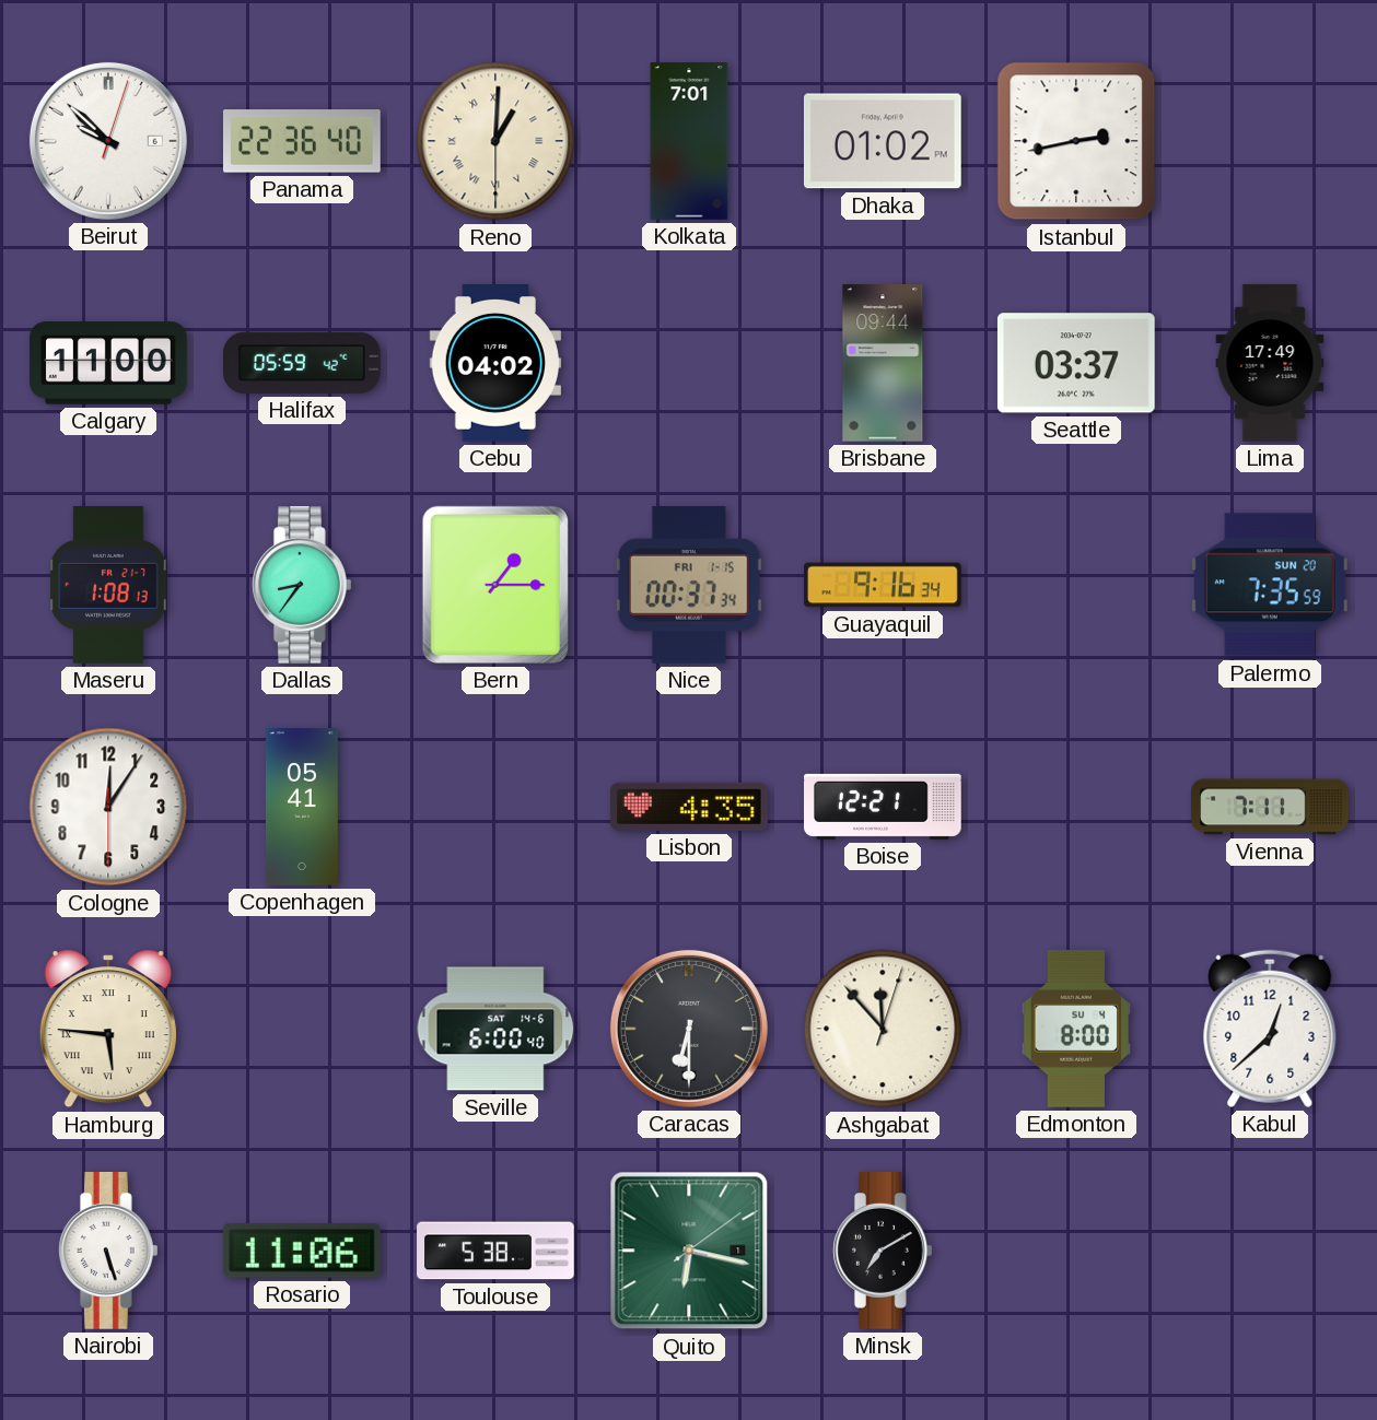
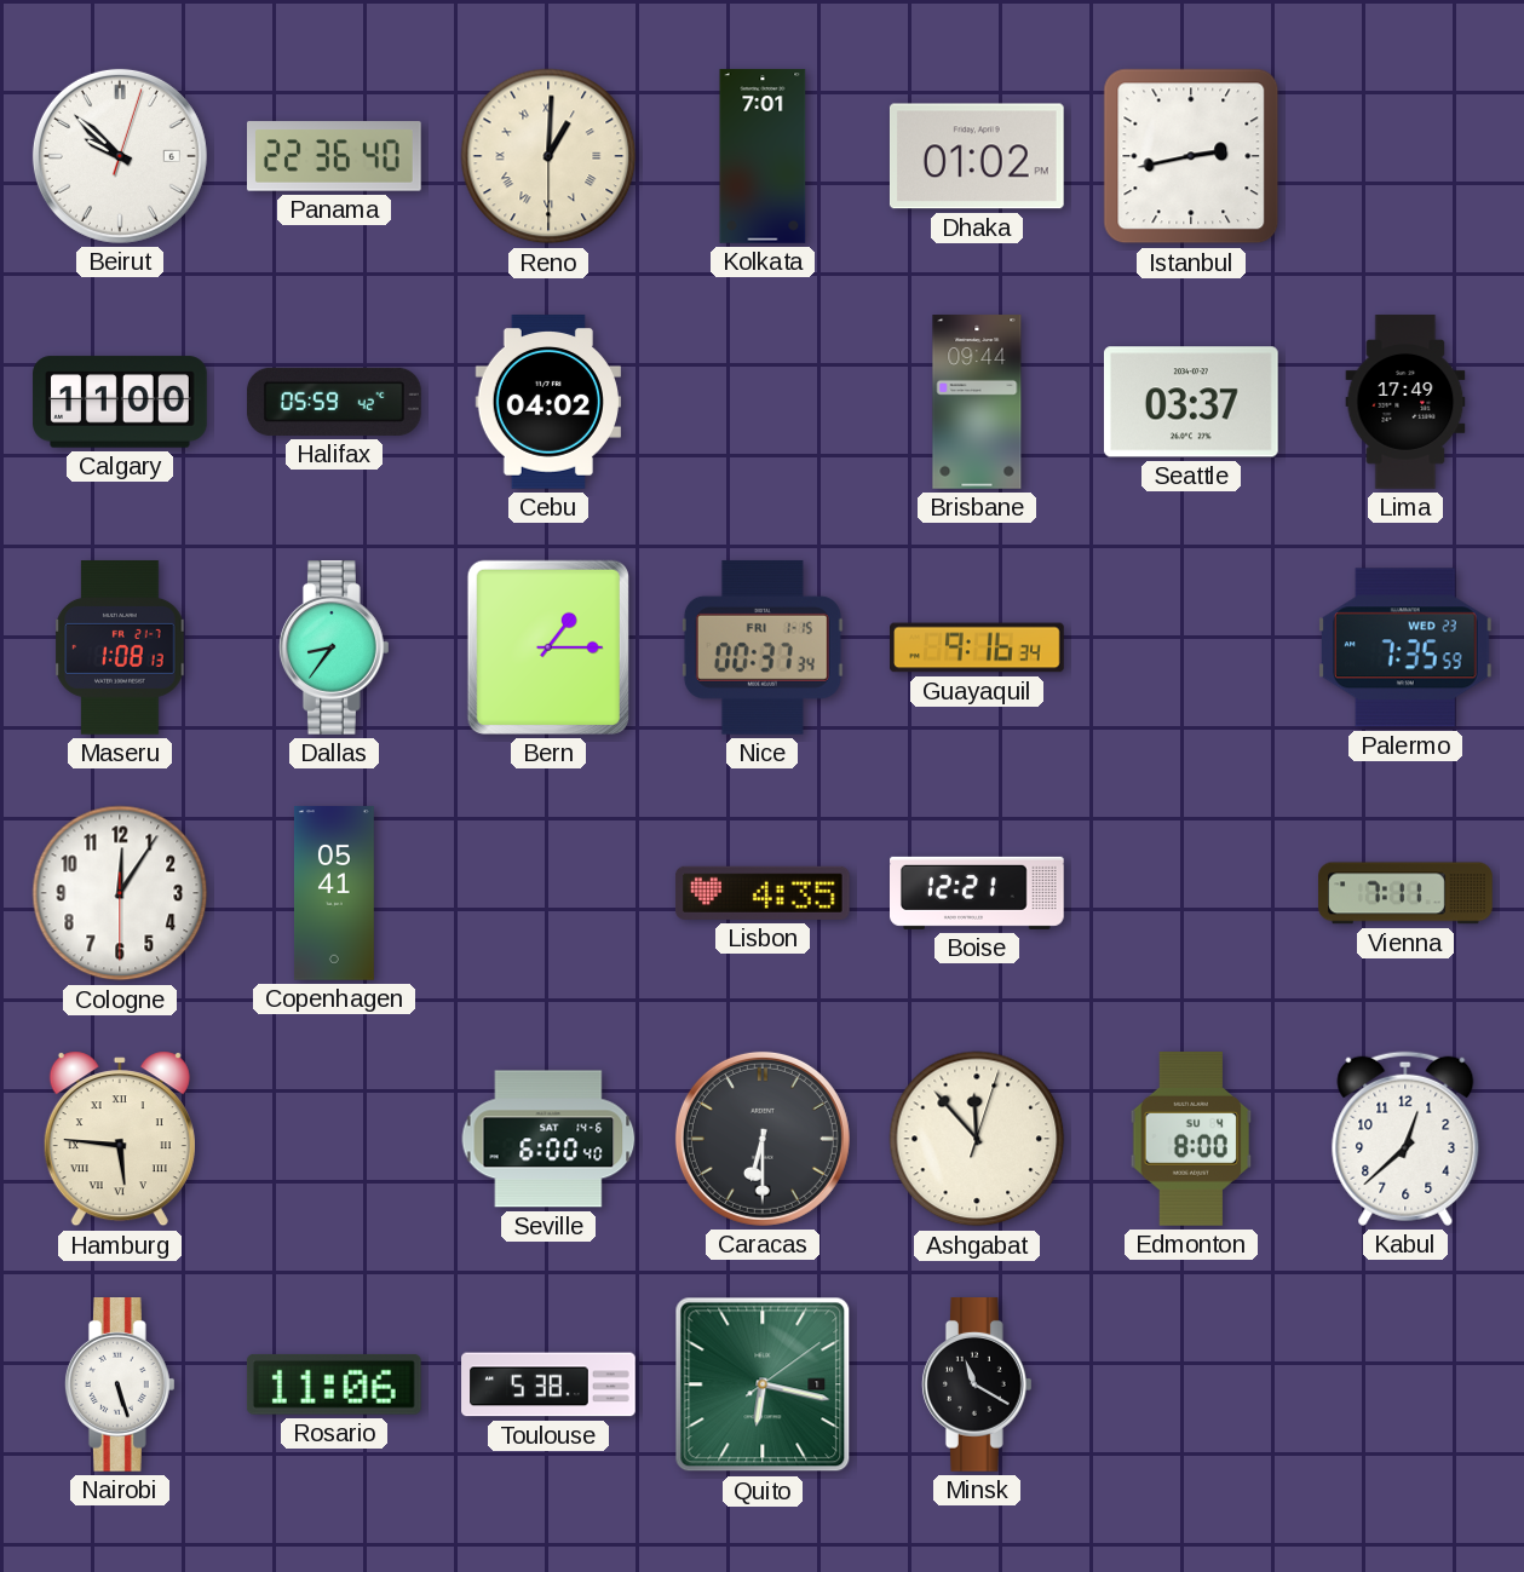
Palermo date: SUN 20 -> WED 23
Minsk: 7:10 -> 11:20
